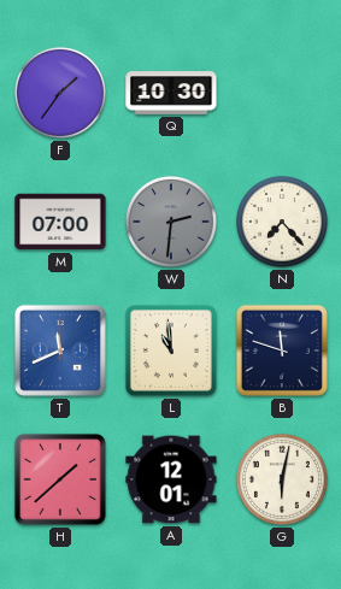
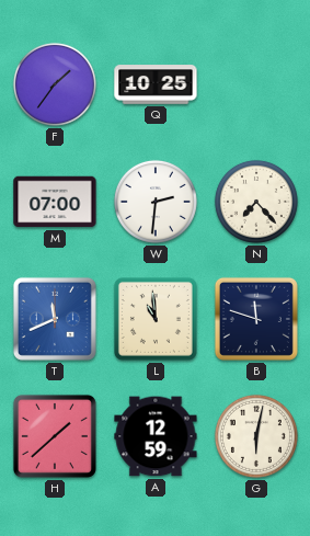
Q: 10:30 -> 10:25
W dial: grey -> white
A: 12:01 -> 12:59
